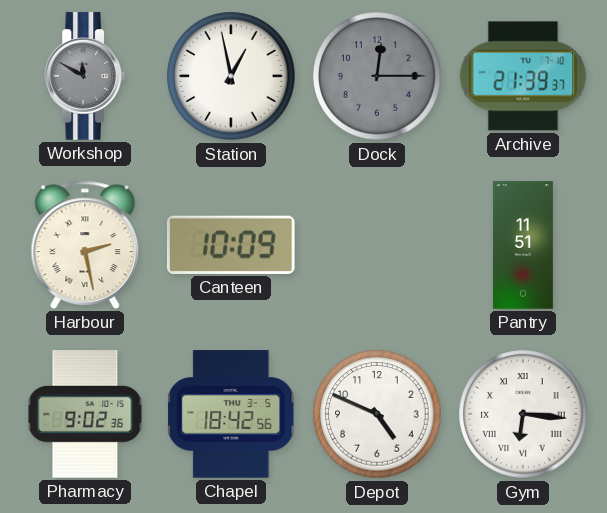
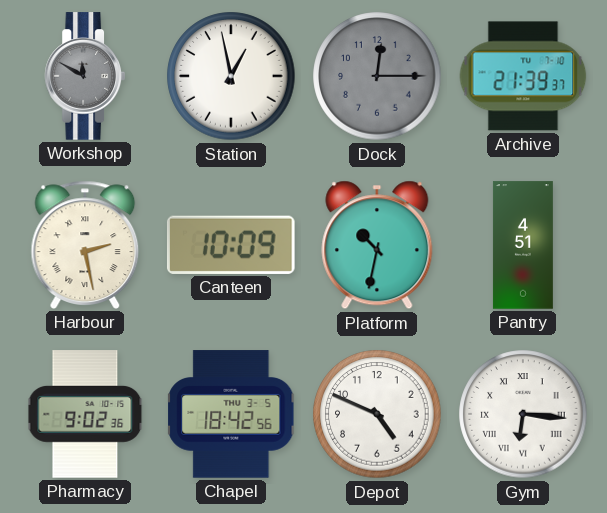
Platform: none -> 10:32
Pantry: 11:51 -> 4:51
